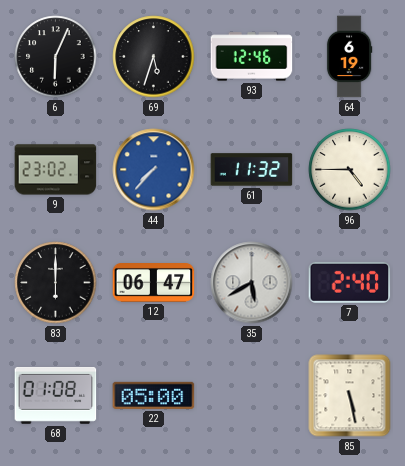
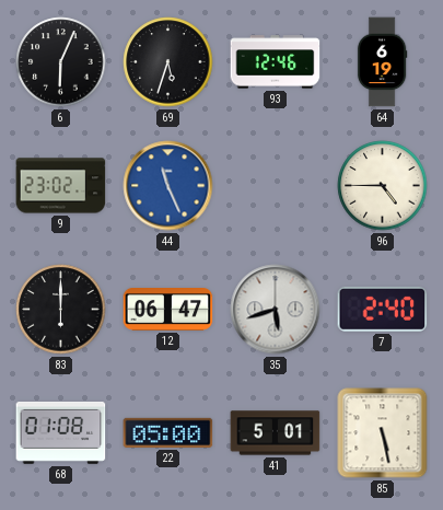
44: 7:37 -> 11:26
61: 11:32 -> none
35: 5:40 -> 5:42
41: none -> 5:01
